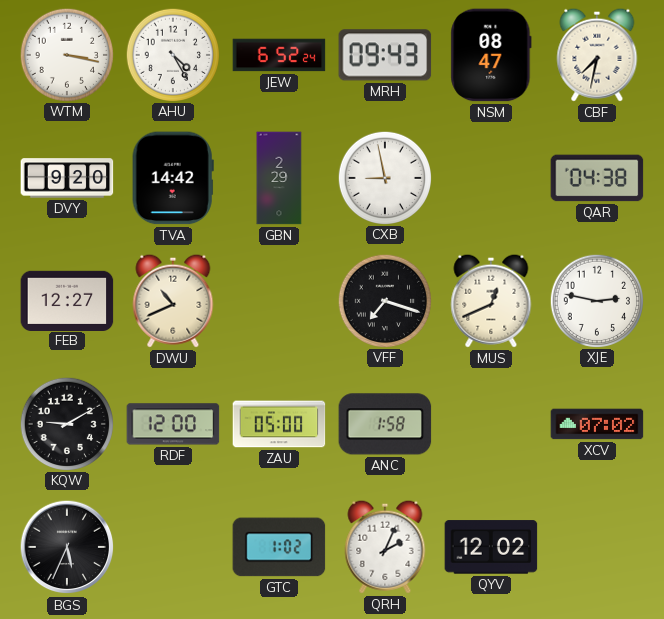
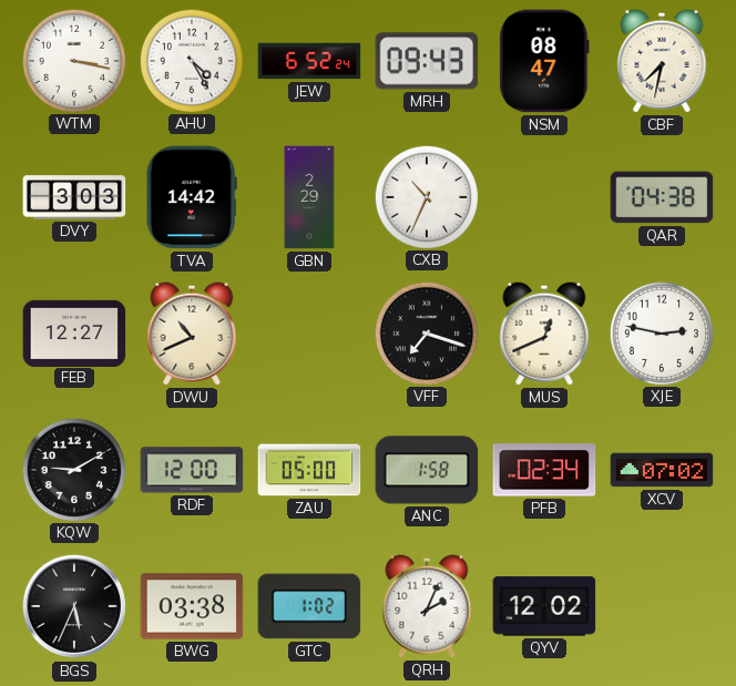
DVY: 9:20 -> 3:03
CXB: 8:58 -> 10:34
PFB: none -> 02:34
BWG: none -> 03:38
